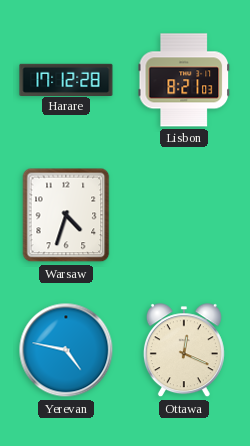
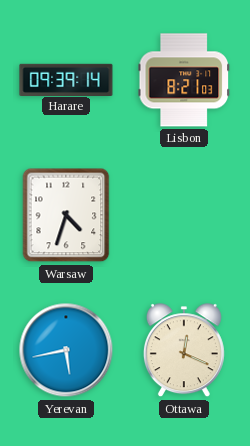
Harare: 17:12 -> 09:39
Yerevan: 4:47 -> 5:43
